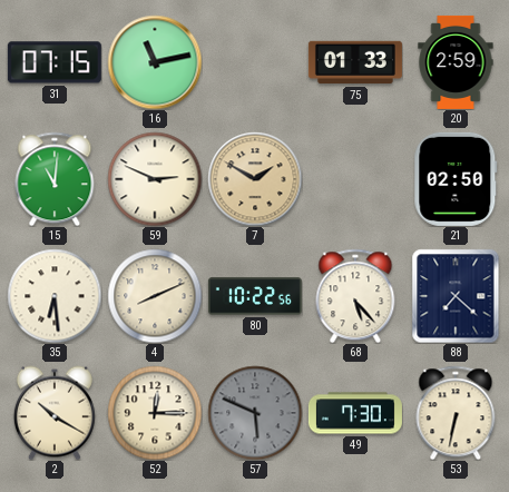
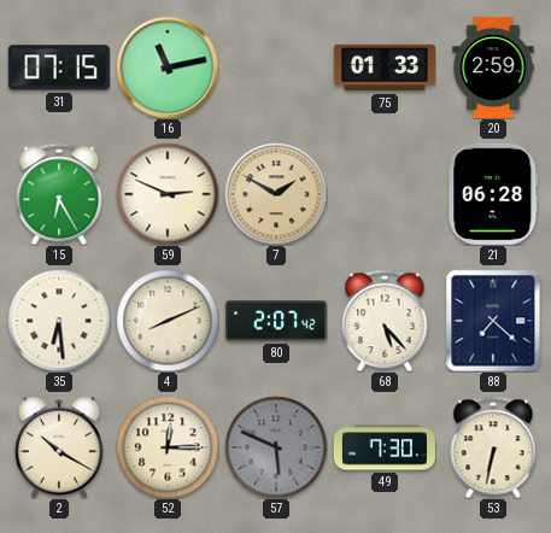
15: 11:01 -> 6:25
21: 02:50 -> 06:28
80: 10:22 -> 2:07
